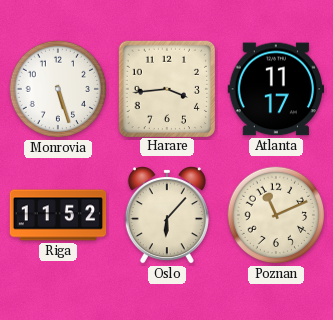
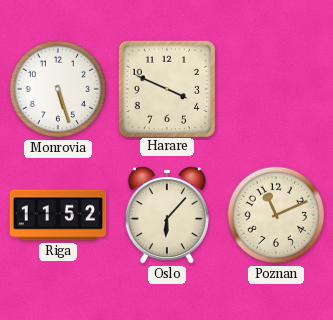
Harare: 3:44 -> 3:49
Atlanta: 11:17 -> none
